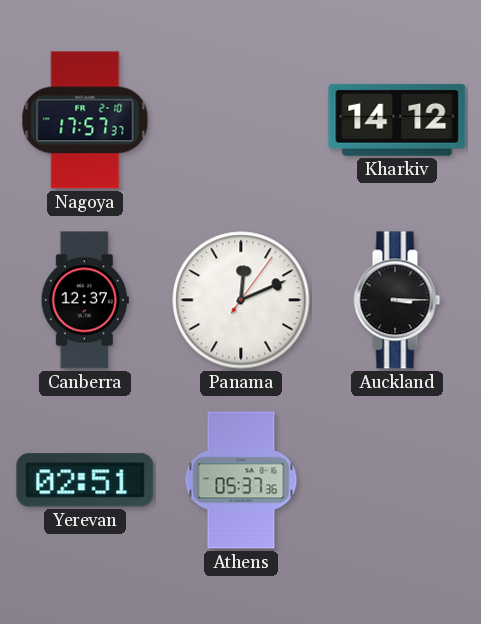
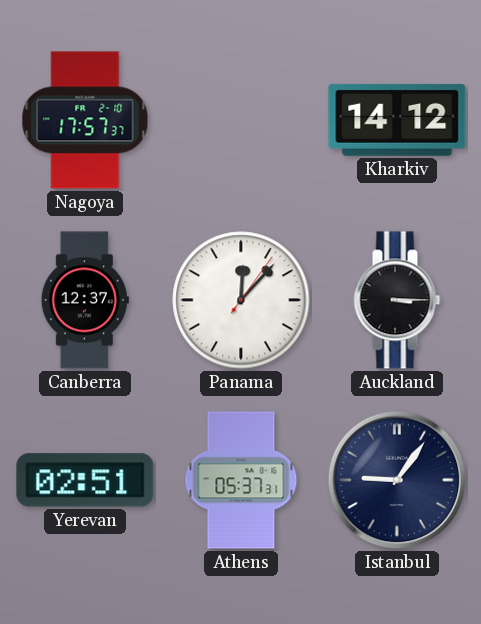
Panama: 12:11 -> 12:07
Athens: 05:37:36 -> 05:37:31
Istanbul: none -> 9:06
